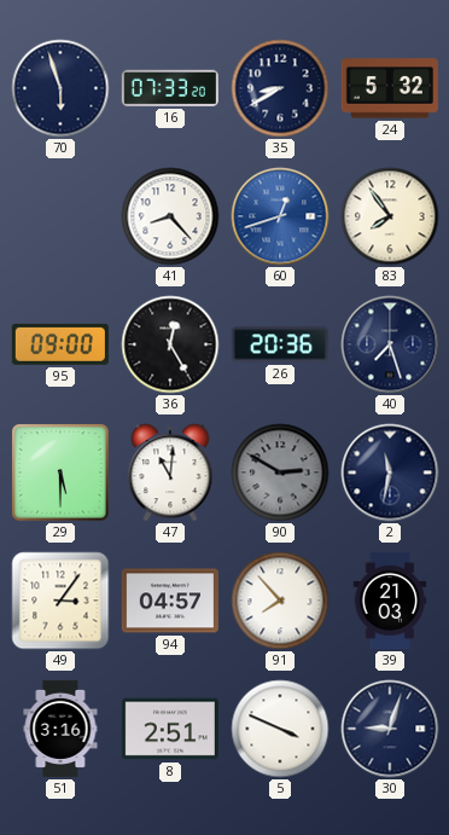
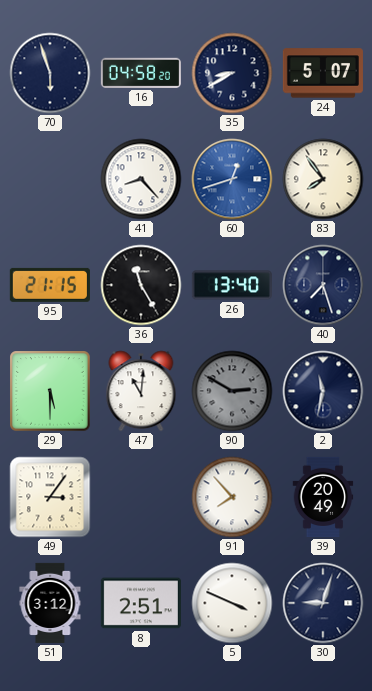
16: 07:33 -> 04:58
24: 5:32 -> 5:07
95: 09:00 -> 21:15
36: 12:25 -> 11:25
26: 20:36 -> 13:40
94: 04:57 -> none
39: 21:03 -> 20:49
51: 3:16 -> 3:12
